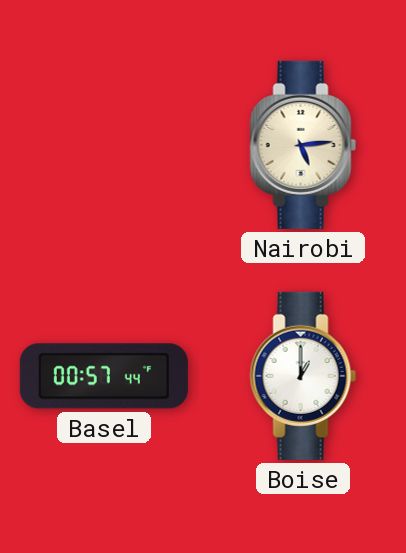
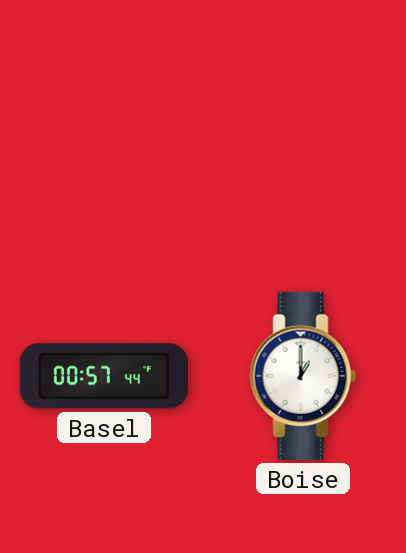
Nairobi: 5:14 -> none
